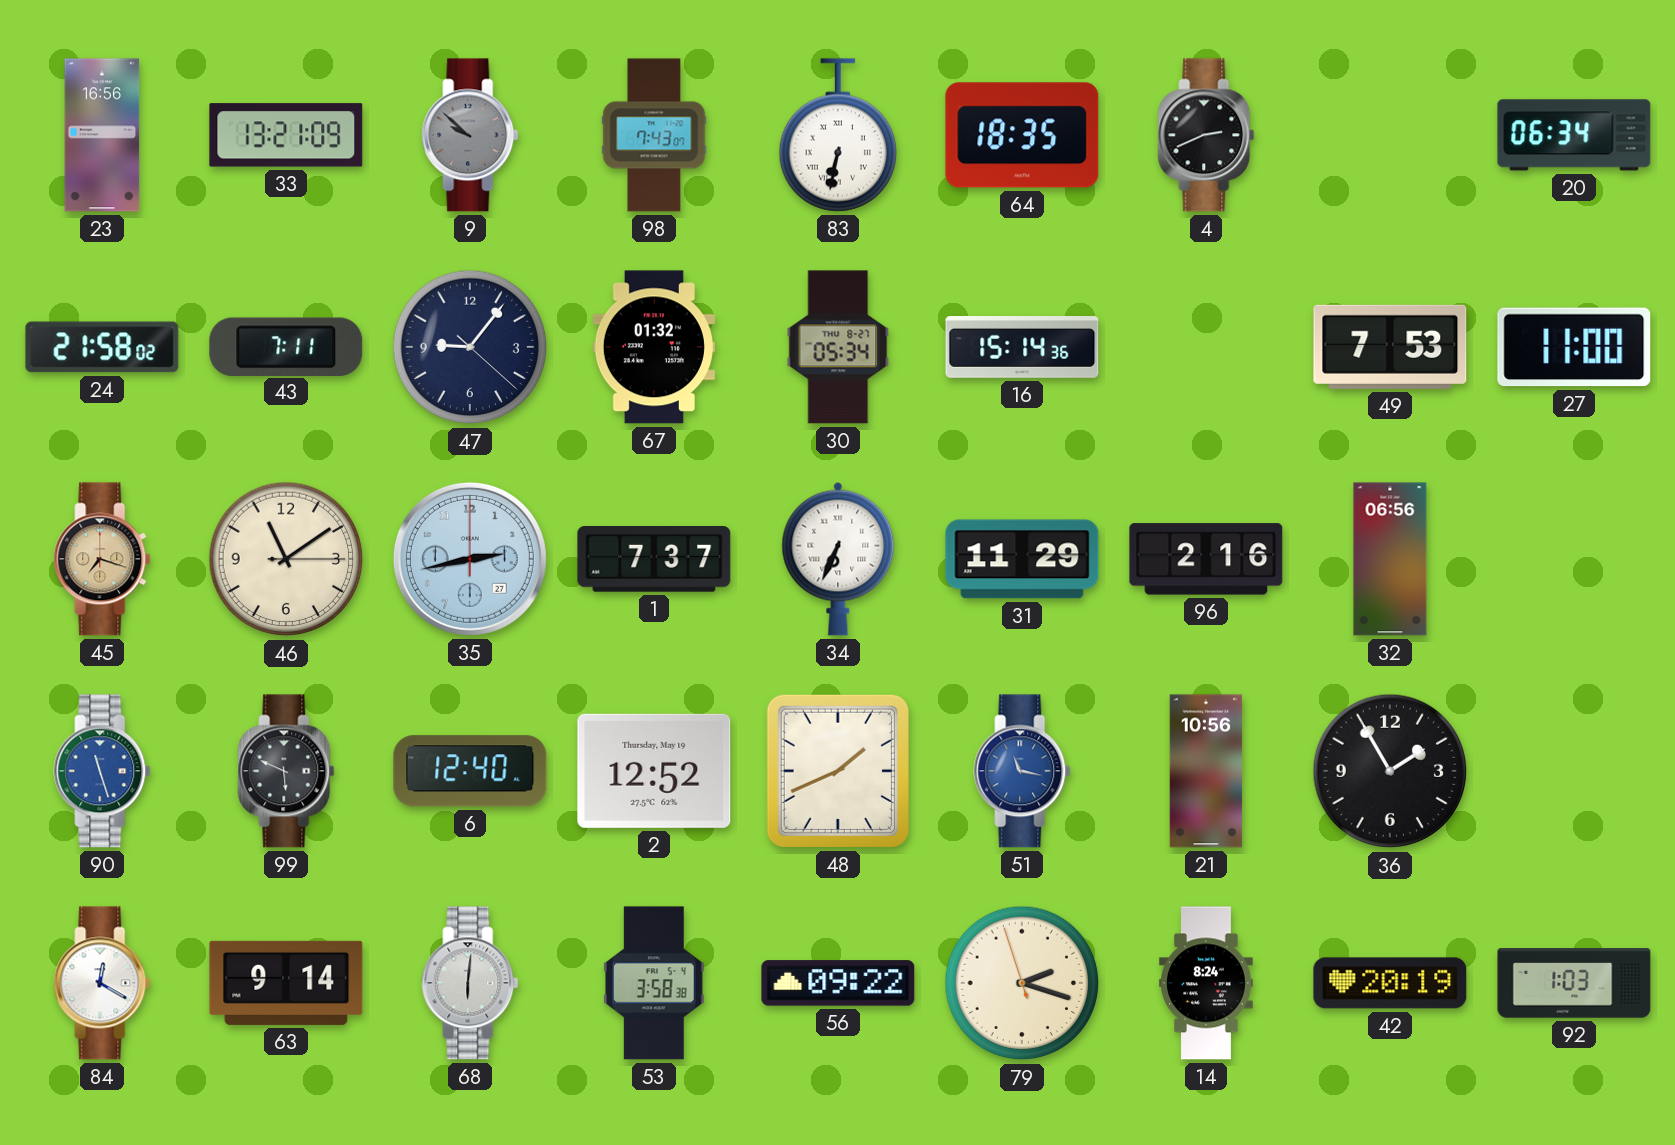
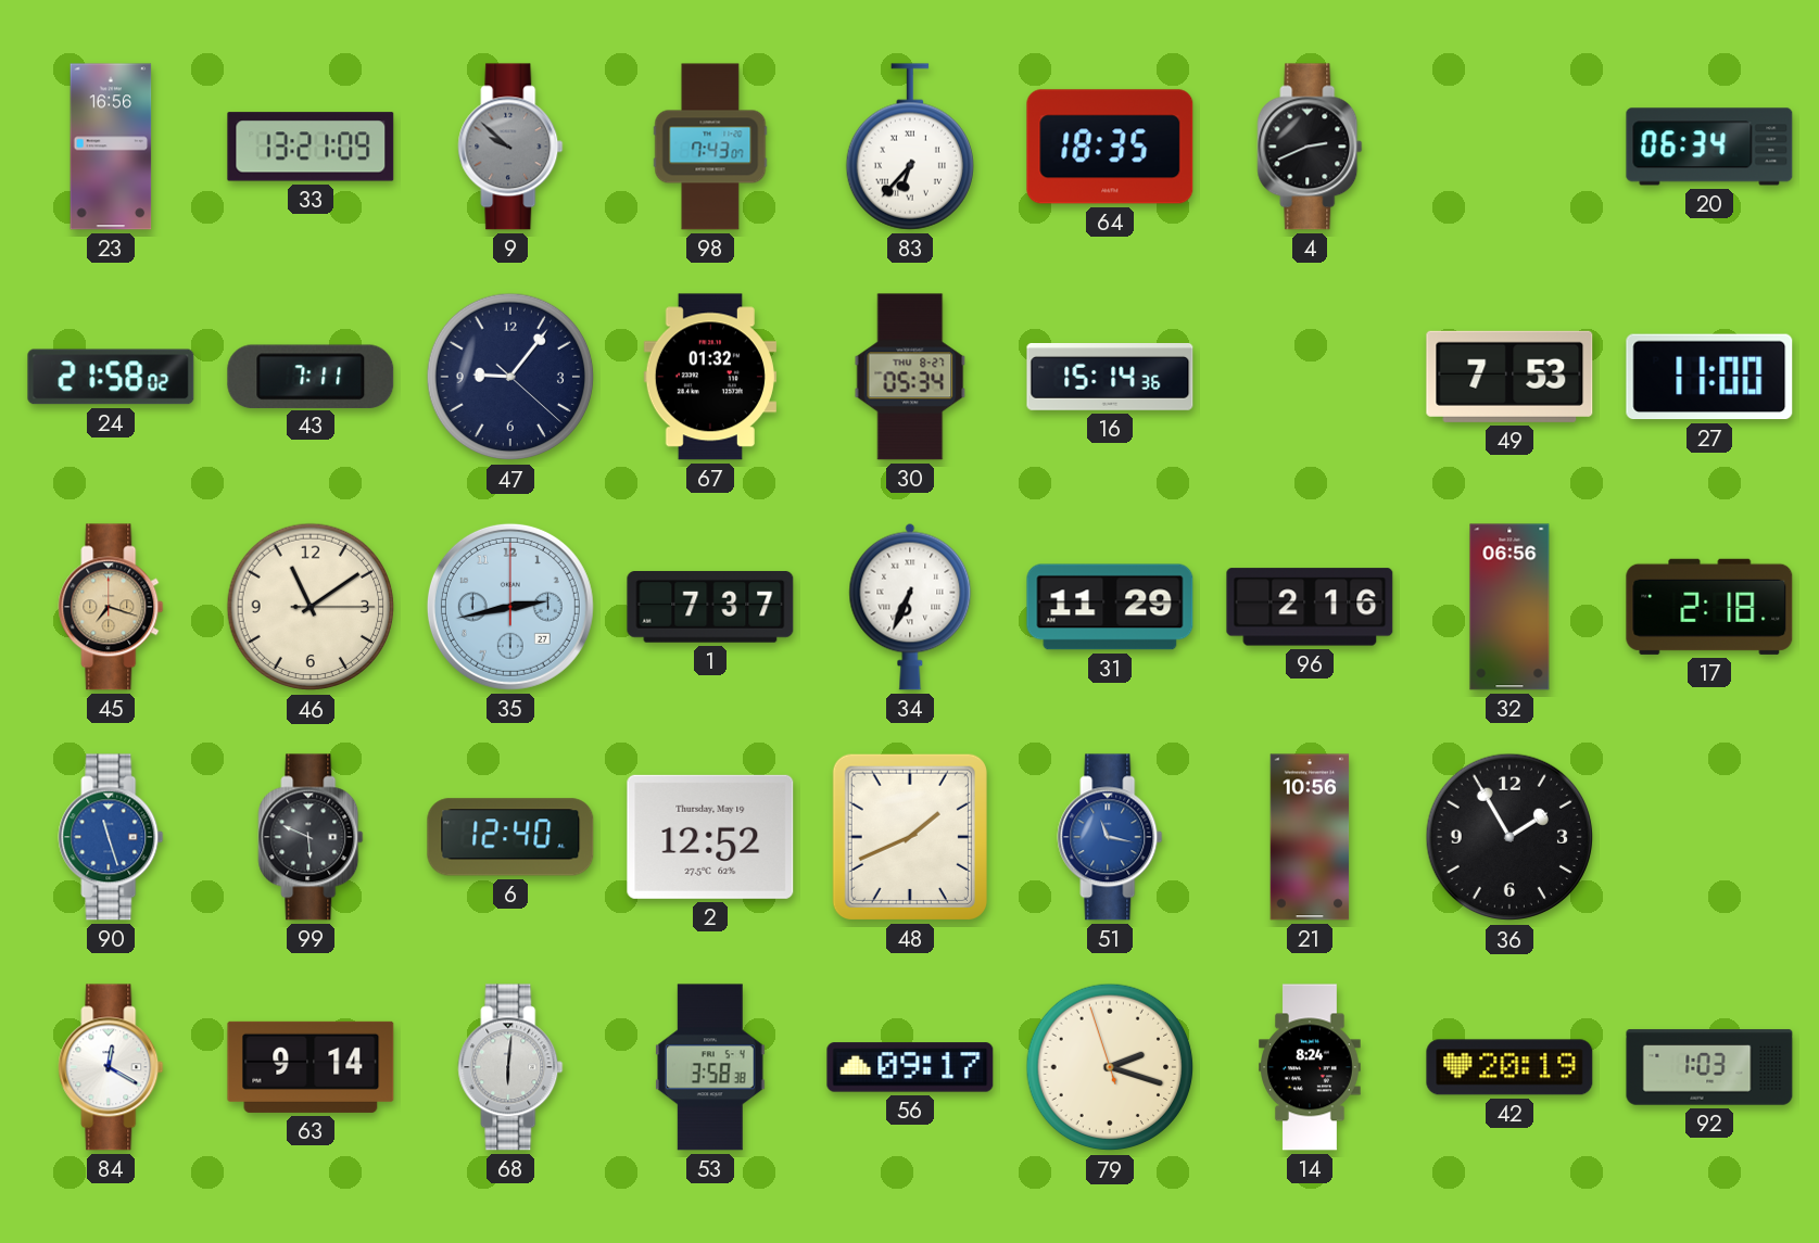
83: 6:32 -> 6:37
17: none -> 2:18
56: 09:22 -> 09:17
